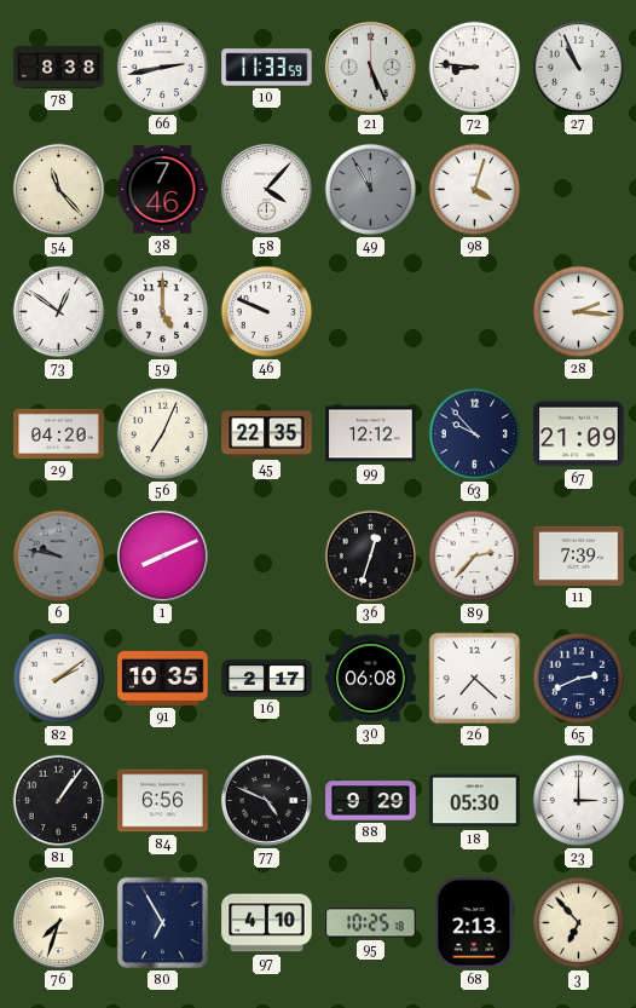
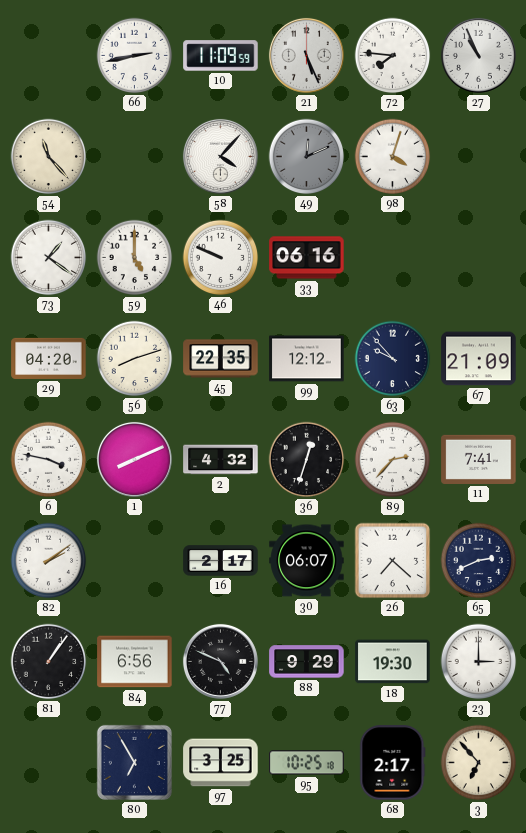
78: 8:38 -> none
10: 11:33 -> 11:09
72: 8:46 -> 7:46
38: 7:46 -> none
49: 11:55 -> 12:11
73: 12:51 -> 1:21
33: none -> 06:16
28: 2:16 -> none
56: 7:04 -> 8:12
6: 9:47 -> 3:47
6 dial: grey -> white
2: none -> 4:32
11: 7:39 -> 7:41
91: 10:35 -> none
30: 06:08 -> 06:07
18: 05:30 -> 19:30
76: 7:33 -> none
97: 4:10 -> 3:25
68: 2:13 -> 2:17
